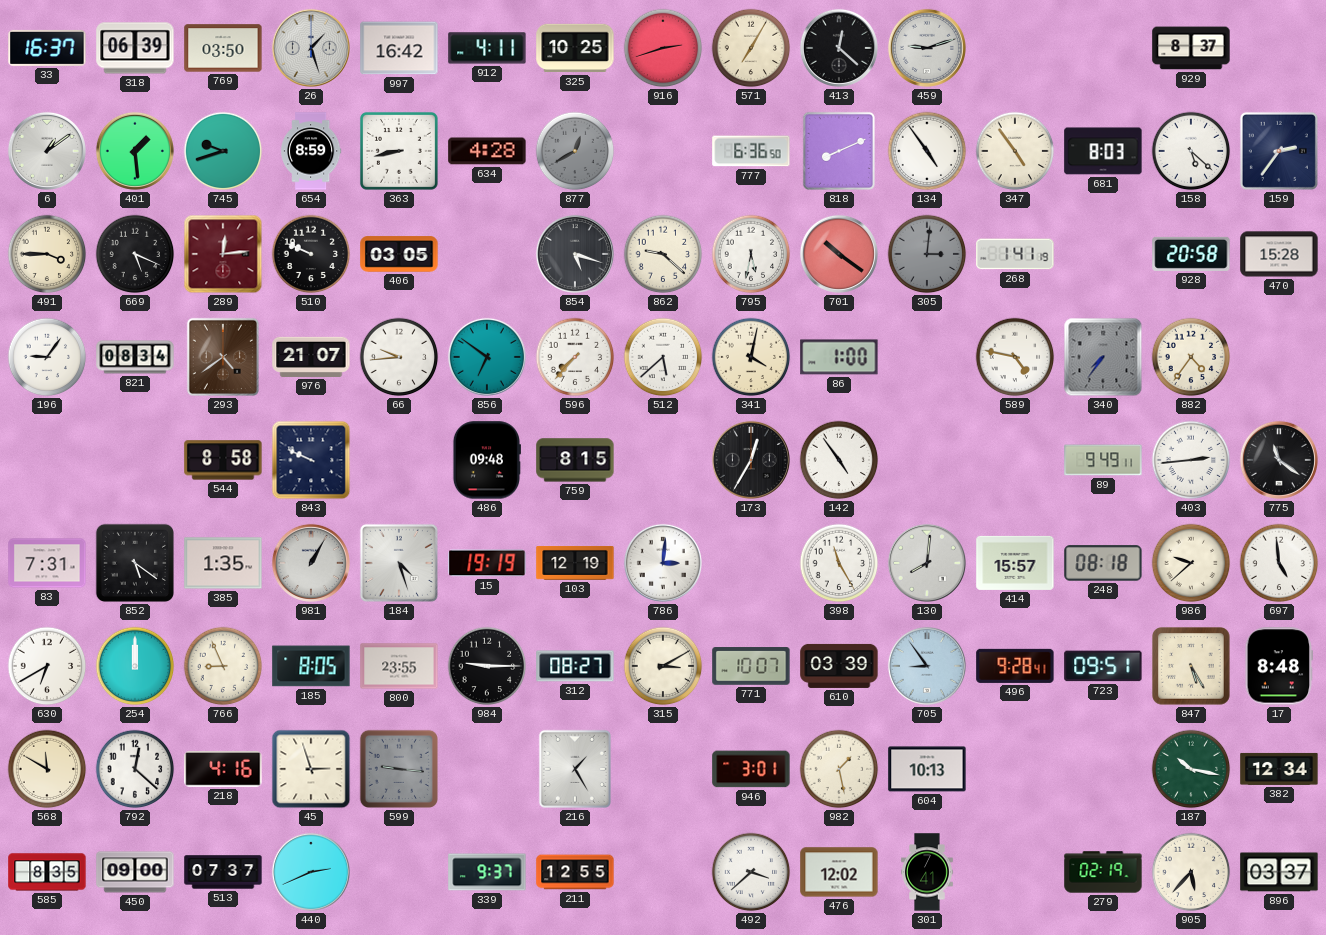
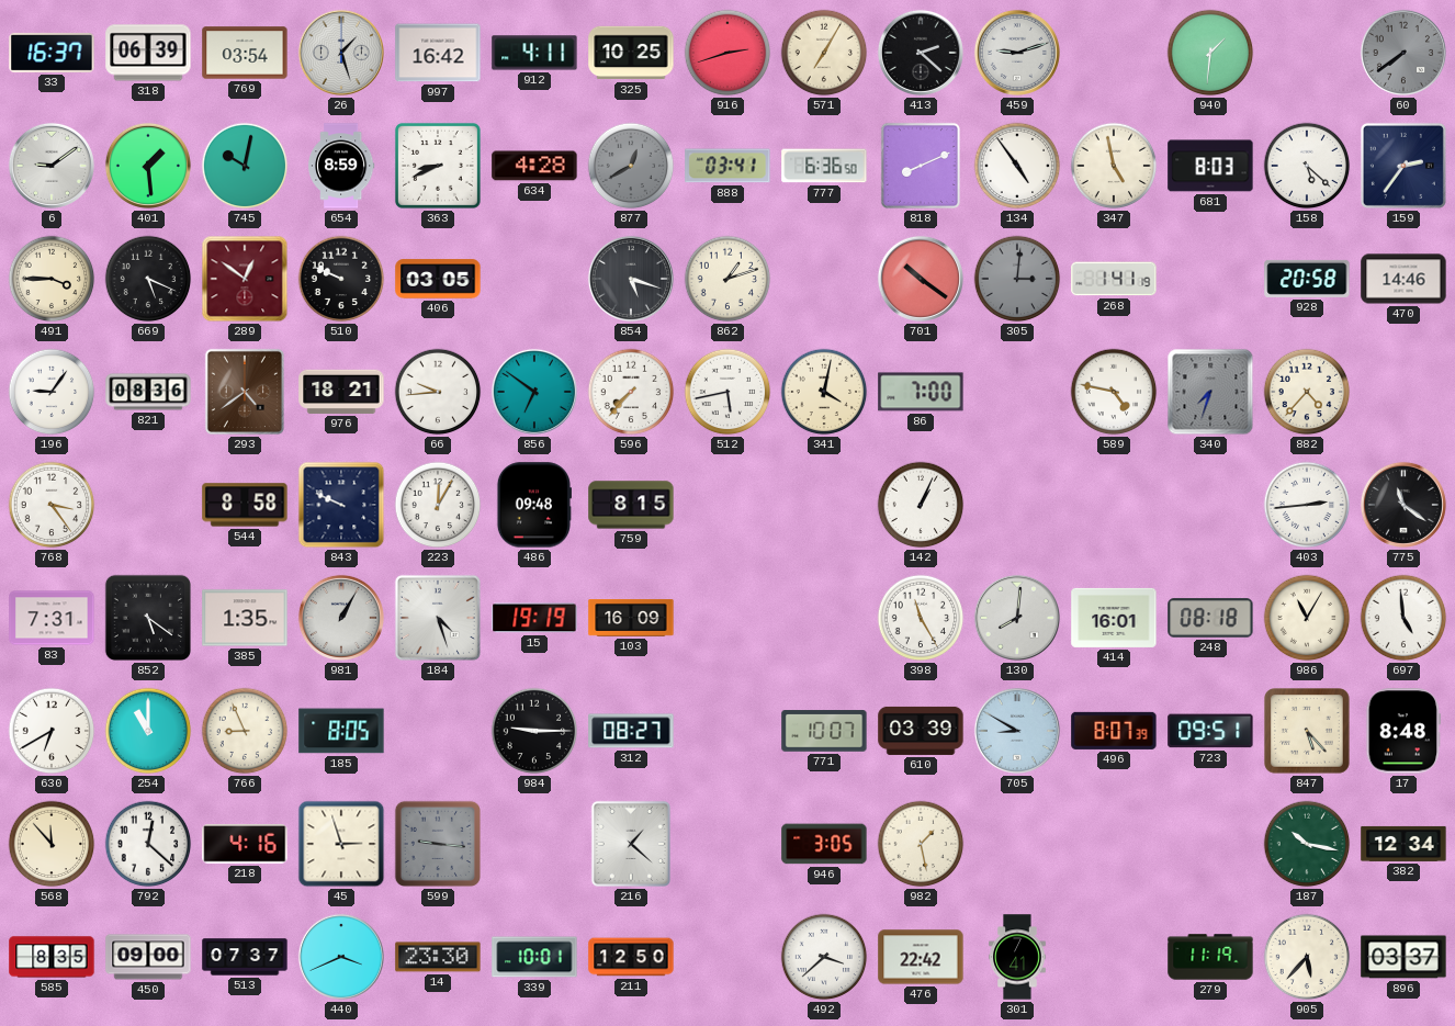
769: 03:50 -> 03:54
413: 12:22 -> 2:22
940: none -> 1:31
929: 8:37 -> none
60: none -> 7:39
6: 1:09 -> 9:09
745: 9:42 -> 10:02
363: 8:43 -> 8:41
888: none -> 03:41
347: 4:54 -> 4:58
289: 12:14 -> 12:51
862: 9:22 -> 1:12
795: 5:32 -> none
470: 15:28 -> 14:46
821: 08:34 -> 08:36
976: 21:07 -> 18:21
512: 5:38 -> 5:43
86: 1:00 -> 7:00
340: 7:36 -> 7:33
882: 4:36 -> 4:37
768: none -> 3:24
223: none -> 12:05
173: 12:35 -> none
142: 4:54 -> 1:04
89: 9:49 -> none
103: 12:19 -> 16:09
786: 3:01 -> none
414: 15:57 -> 16:01
986: 9:38 -> 11:05
254: 12:00 -> 11:00
800: 23:55 -> none
315: 3:10 -> none
705: 8:54 -> 8:50
496: 9:28 -> 8:07
847: 5:25 -> 5:23
568: 11:50 -> 11:53
216: 1:25 -> 1:22
946: 3:01 -> 3:05
604: 10:13 -> none
440: 2:41 -> 3:41
14: none -> 23:30
339: 9:37 -> 10:01
211: 12:55 -> 12:50
476: 12:02 -> 22:42
279: 02:19 -> 11:19
